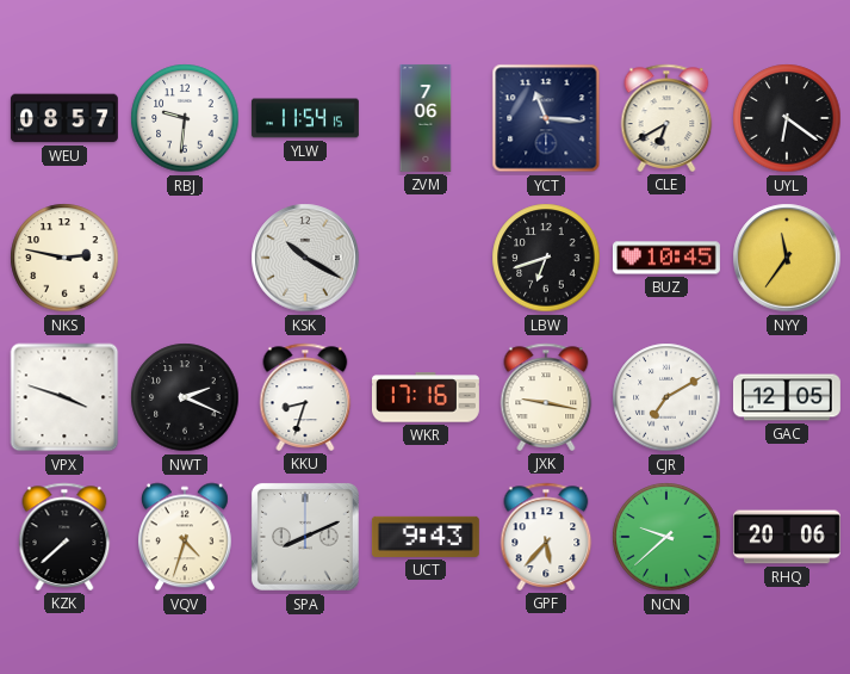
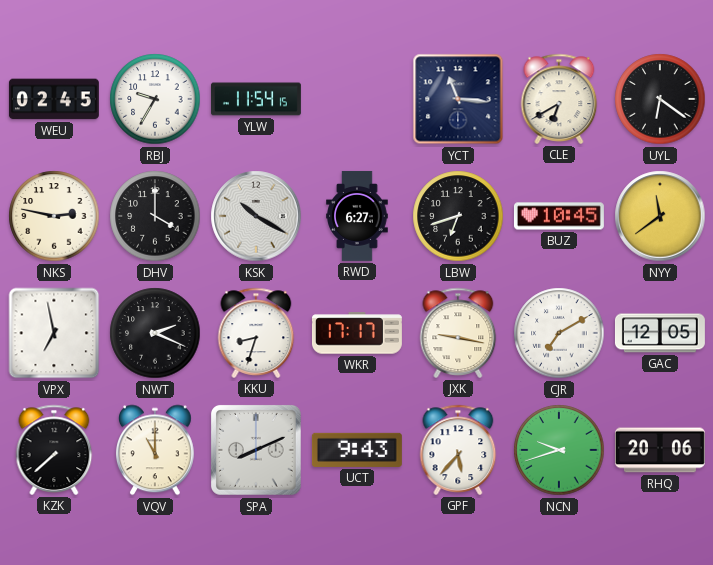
WEU: 08:57 -> 02:45
RBJ: 9:31 -> 9:35
ZVM: 7:06 -> none
DHV: none -> 4:00
RWD: none -> 6:27
NYY: 11:36 -> 11:39
VPX: 3:48 -> 6:58
WKR: 17:16 -> 17:17
VQV: 4:33 -> 11:00
NCN: 9:38 -> 9:42
